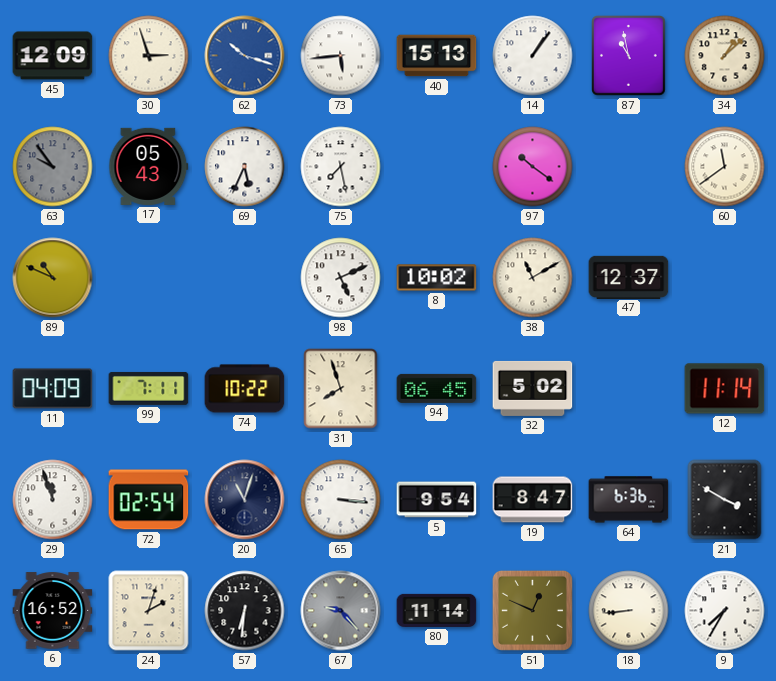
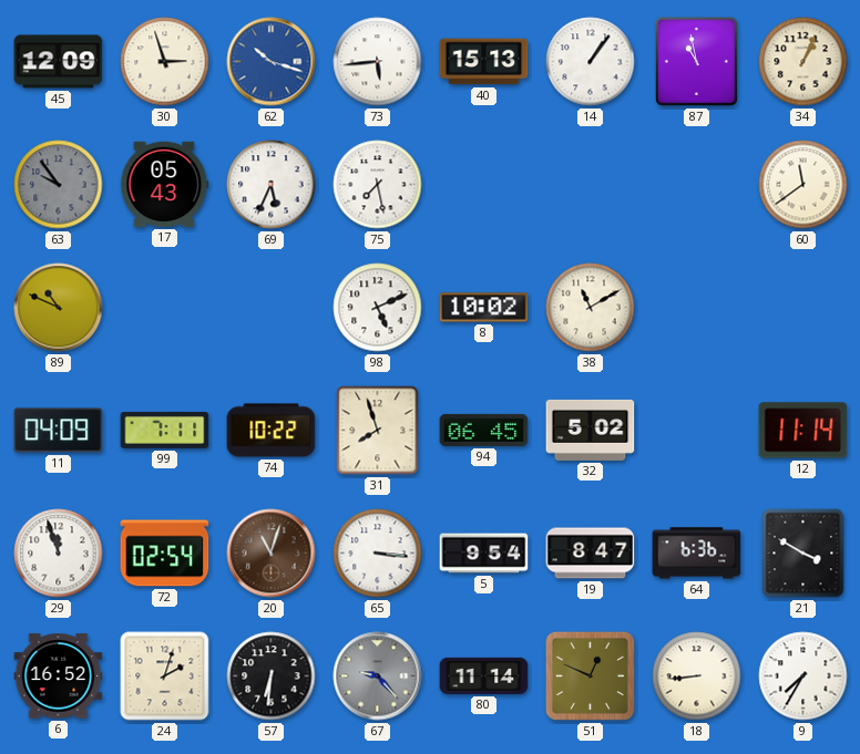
34: 1:08 -> 1:04
97: 10:21 -> none
47: 12:37 -> none
20 dial: navy -> brown
